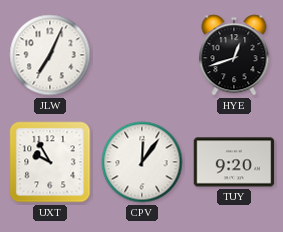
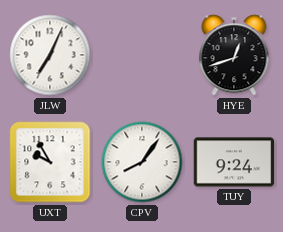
CPV: 12:06 -> 8:06
TUY: 9:20 -> 9:24
